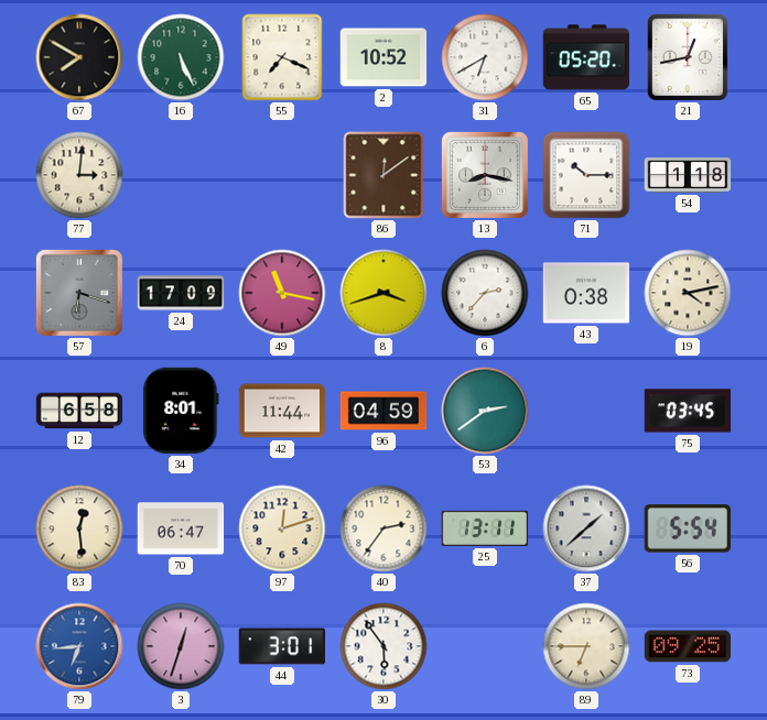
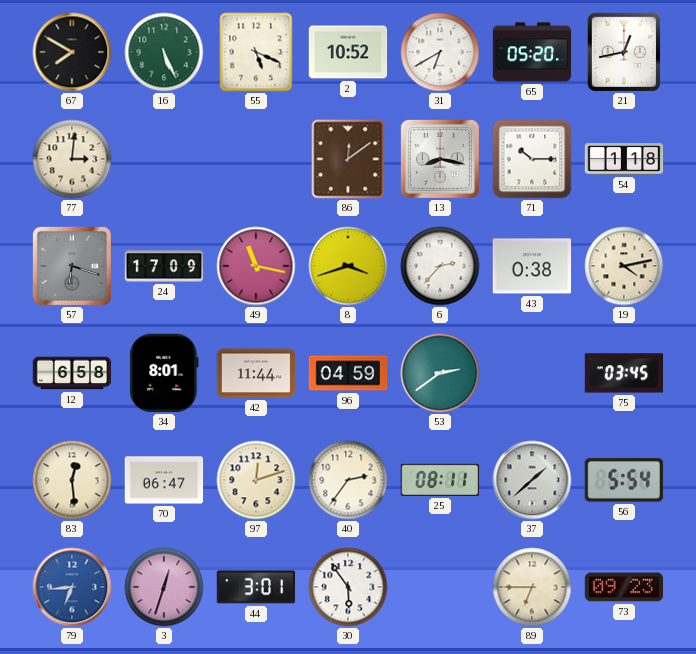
55: 7:19 -> 5:19
25: 13:11 -> 08:11
73: 09:25 -> 09:23
